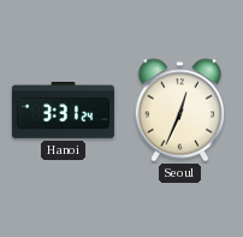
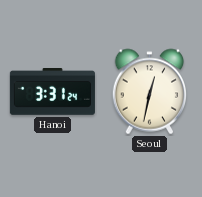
Seoul: 12:34 -> 12:32
